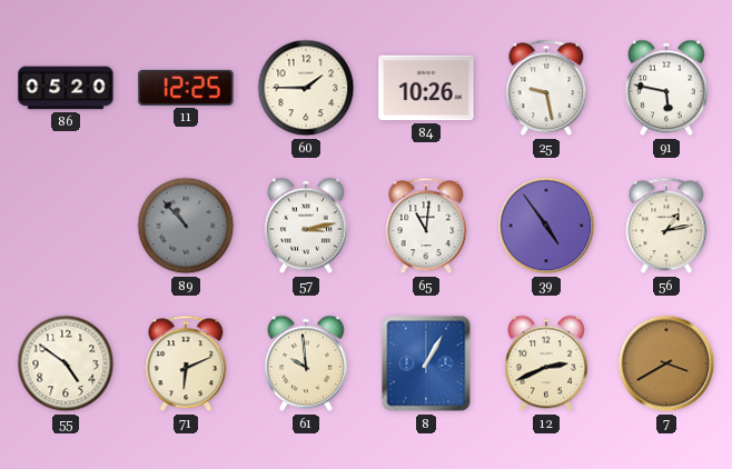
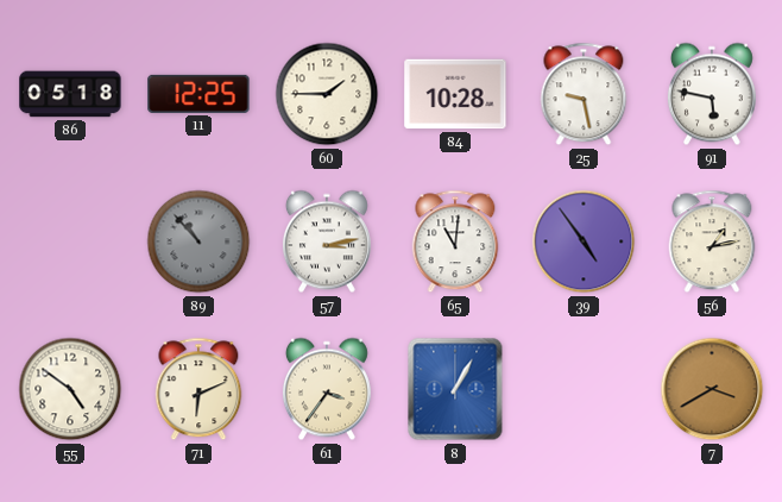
86: 05:20 -> 05:18
84: 10:26 -> 10:28
61: 9:59 -> 3:36
12: 2:41 -> none
